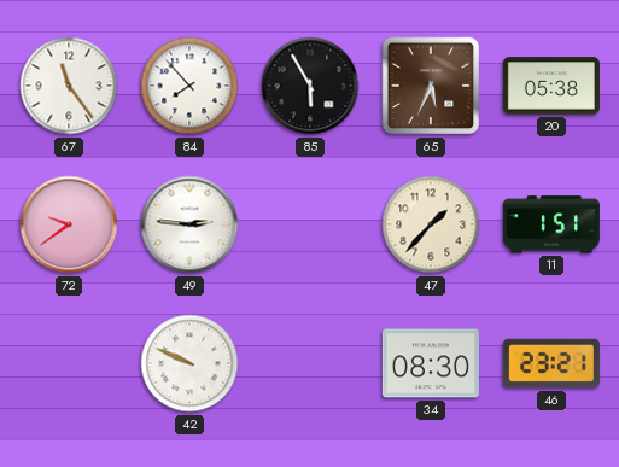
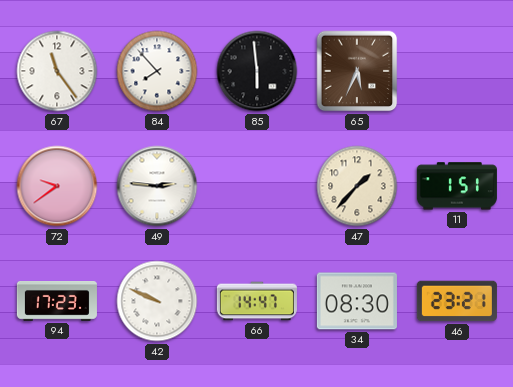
85: 5:55 -> 5:59
20: 05:38 -> none
94: none -> 17:23
66: none -> 14:47
